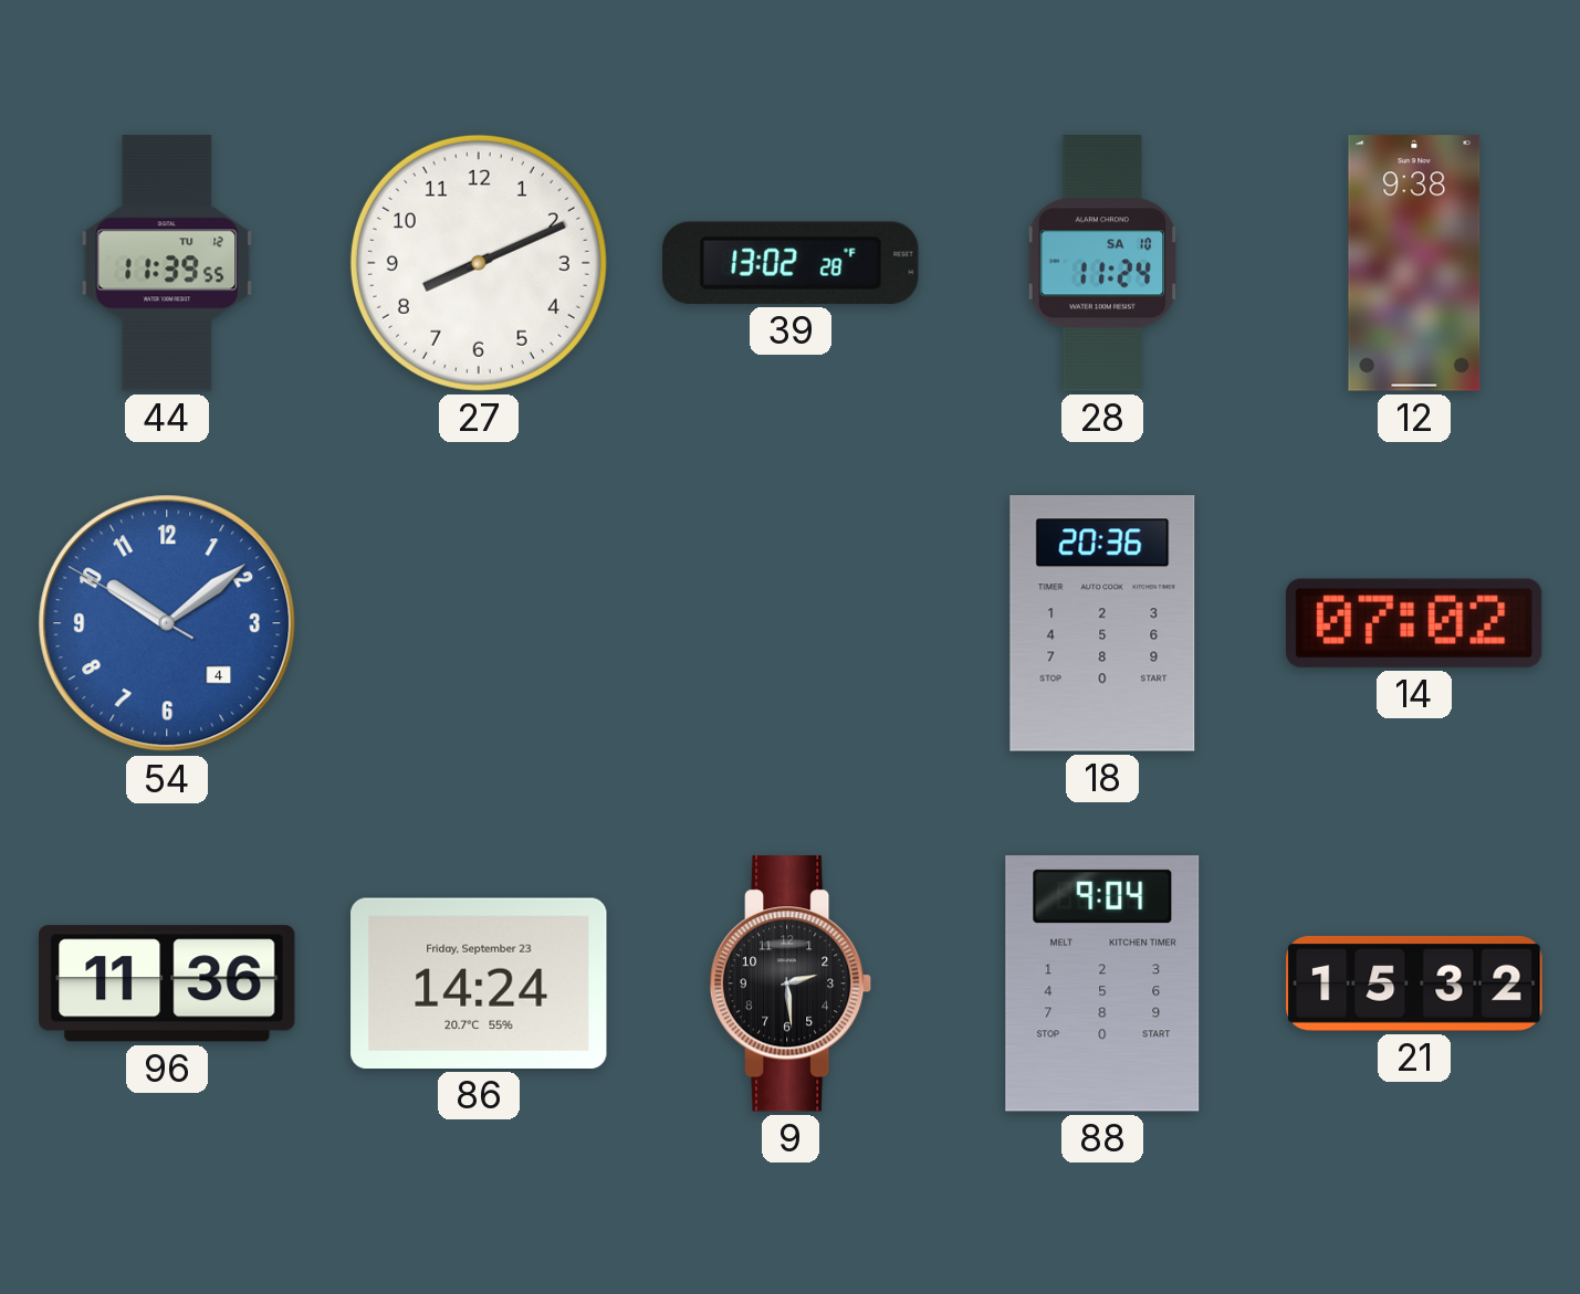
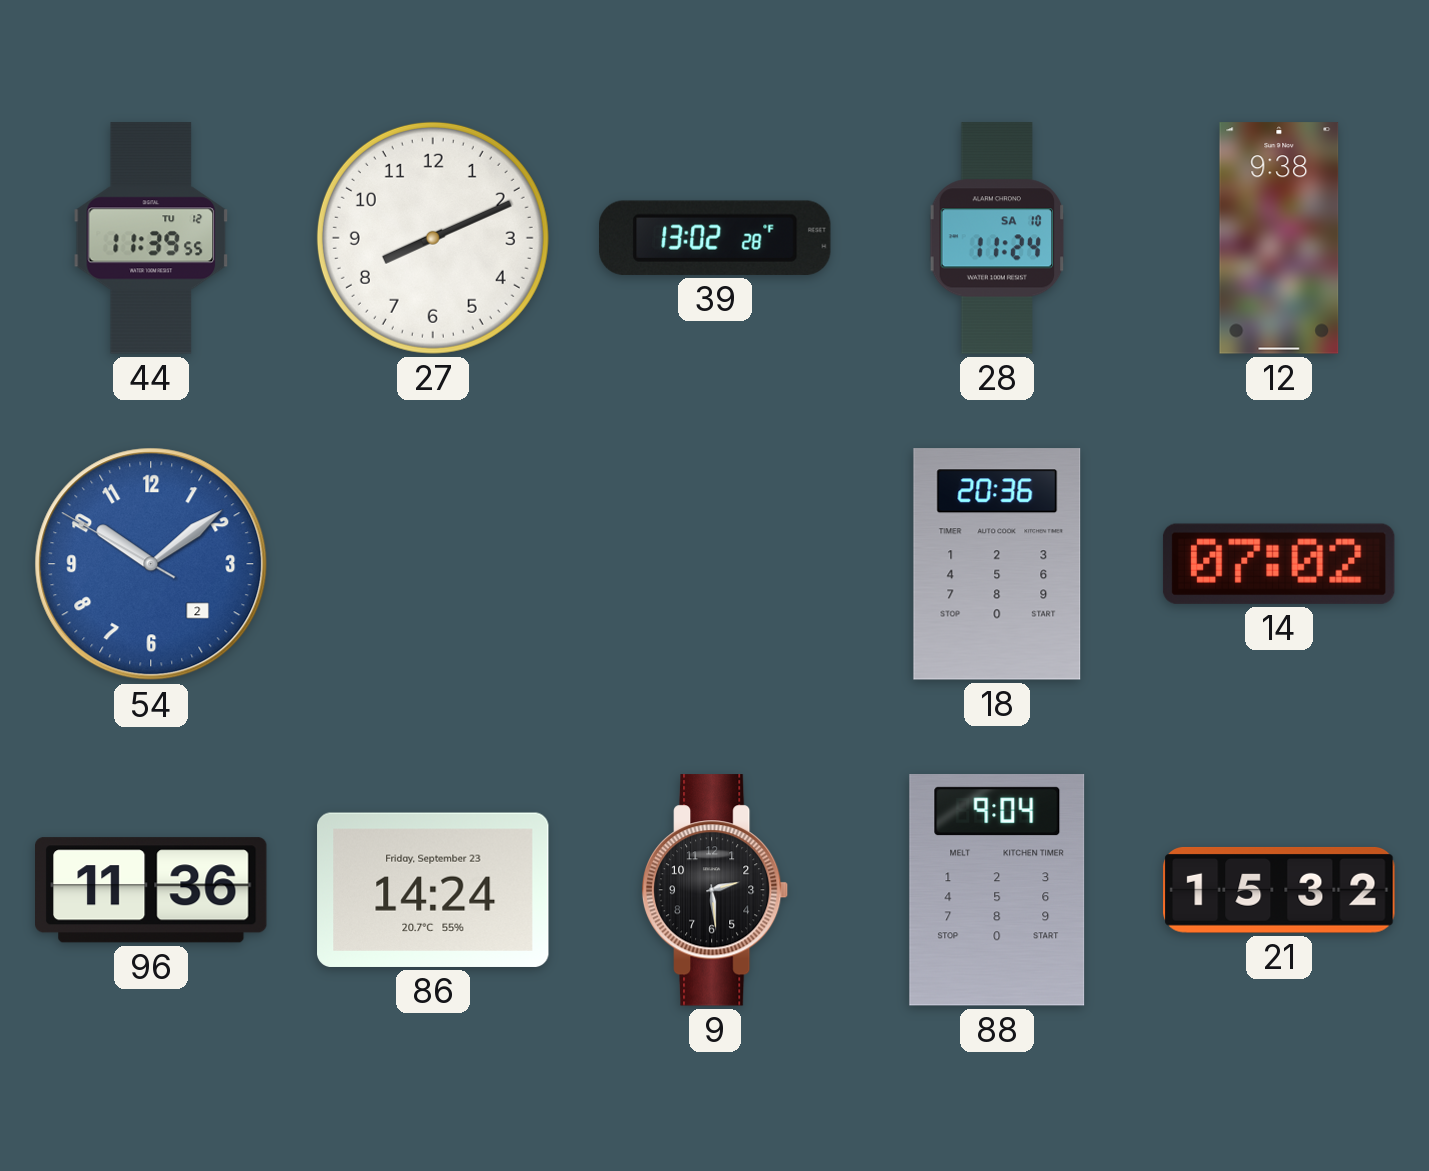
54 date: 4 -> 2
